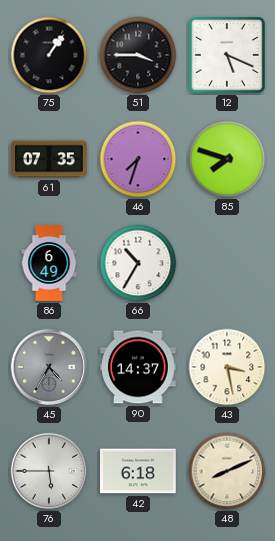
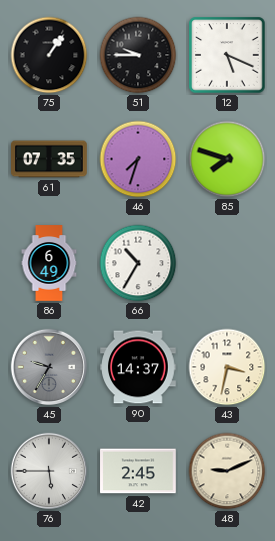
51: 3:45 -> 9:45
45: 4:35 -> 9:35
43: 3:28 -> 3:32
42: 6:18 -> 2:45
48: 8:11 -> 9:11
